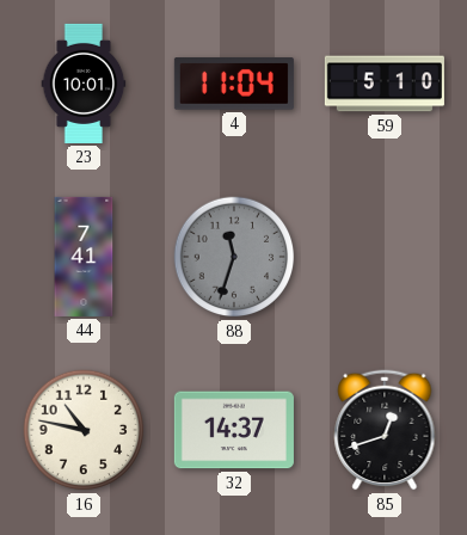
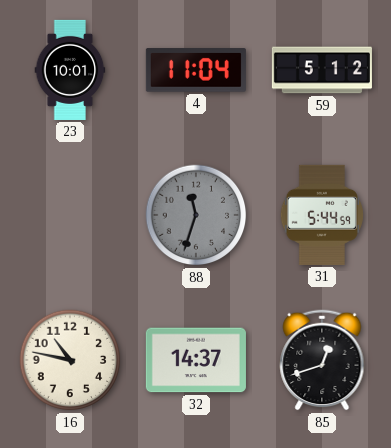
59: 5:10 -> 5:12
44: 7:41 -> none
31: none -> 5:44
